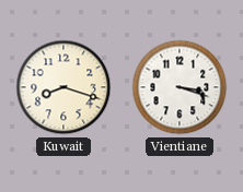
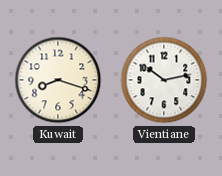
Vientiane: 3:18 -> 10:13
